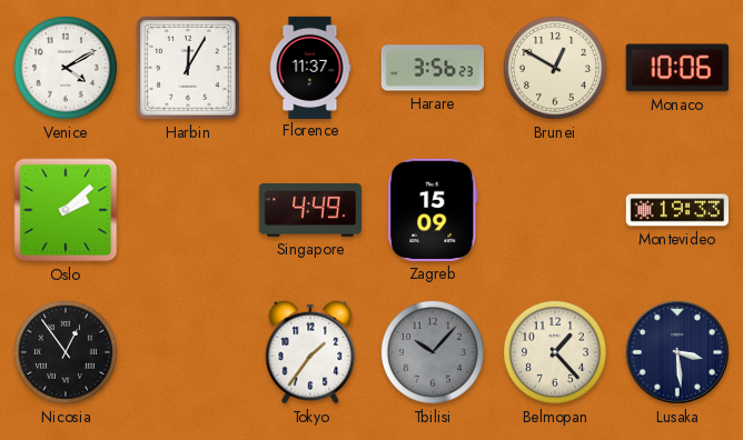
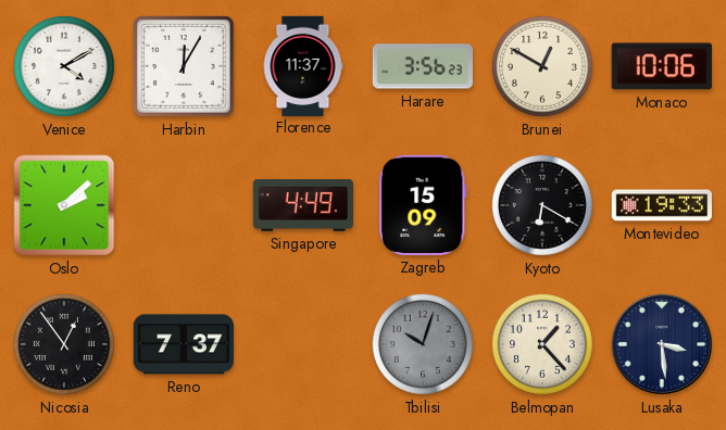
Kyoto: none -> 6:20
Reno: none -> 7:37
Tokyo: 1:36 -> none
Tbilisi: 10:07 -> 10:03
